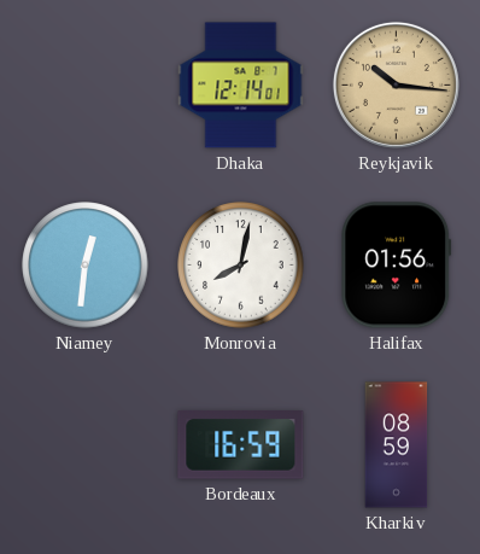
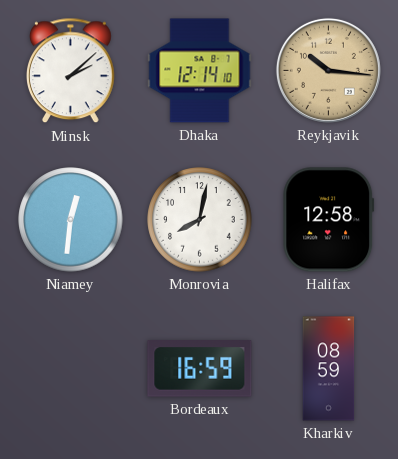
Minsk: none -> 2:08
Dhaka: 12:14:01 -> 12:14:10
Halifax: 01:56 -> 12:58
